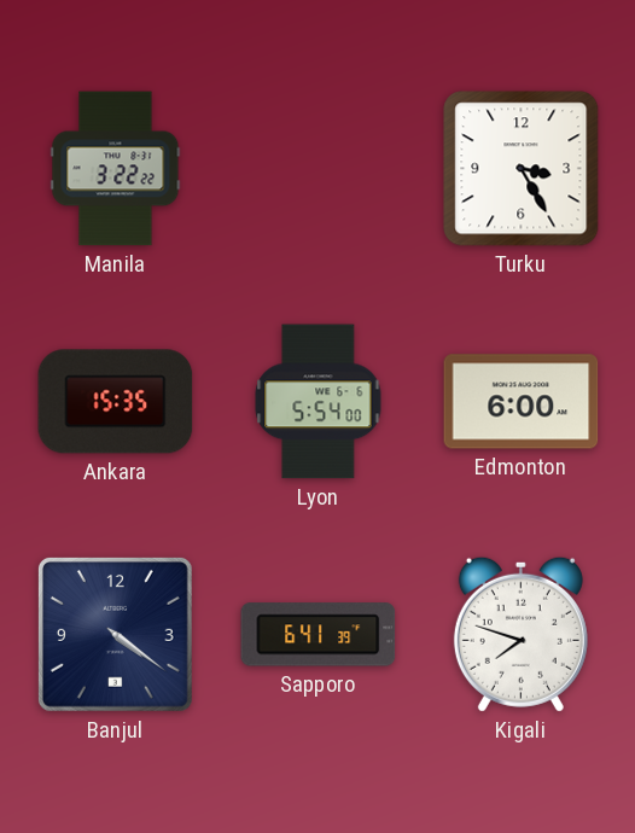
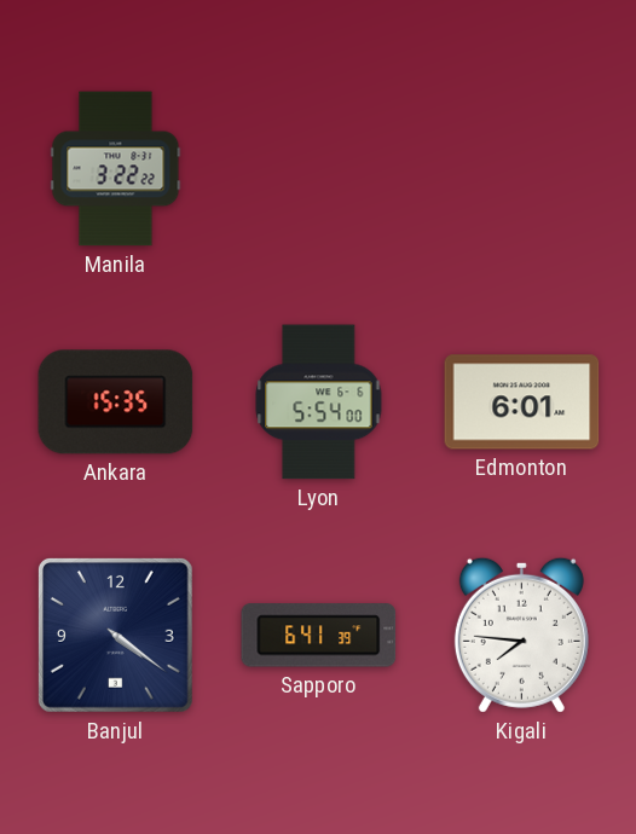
Turku: 3:25 -> none
Edmonton: 6:00 -> 6:01
Kigali: 7:48 -> 7:46
